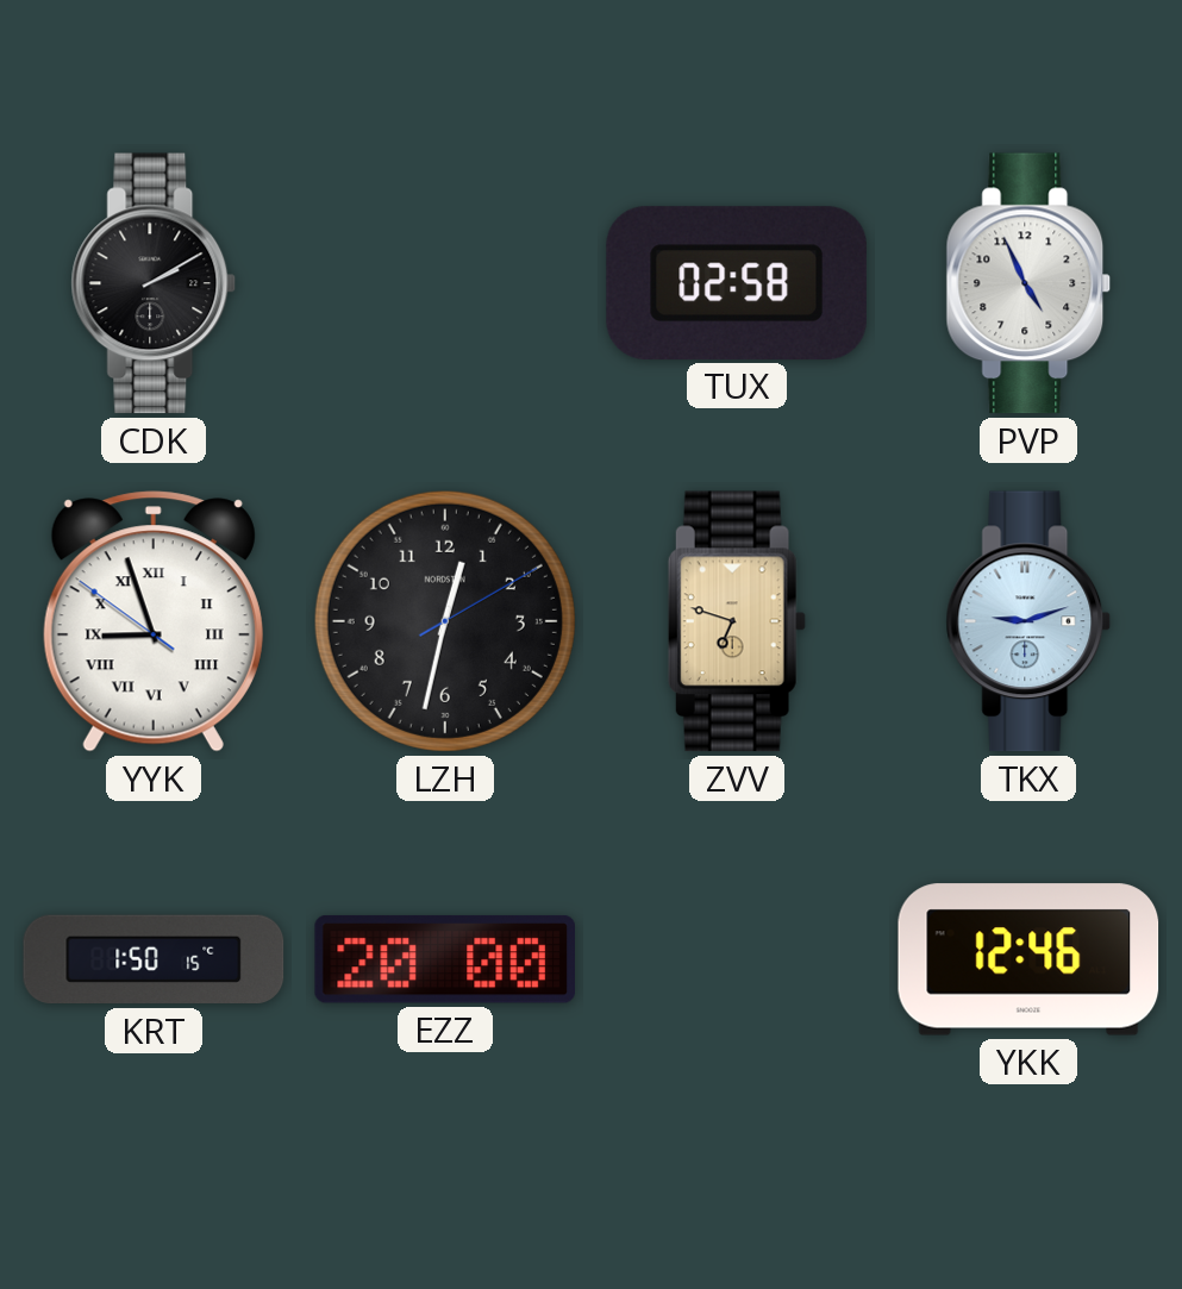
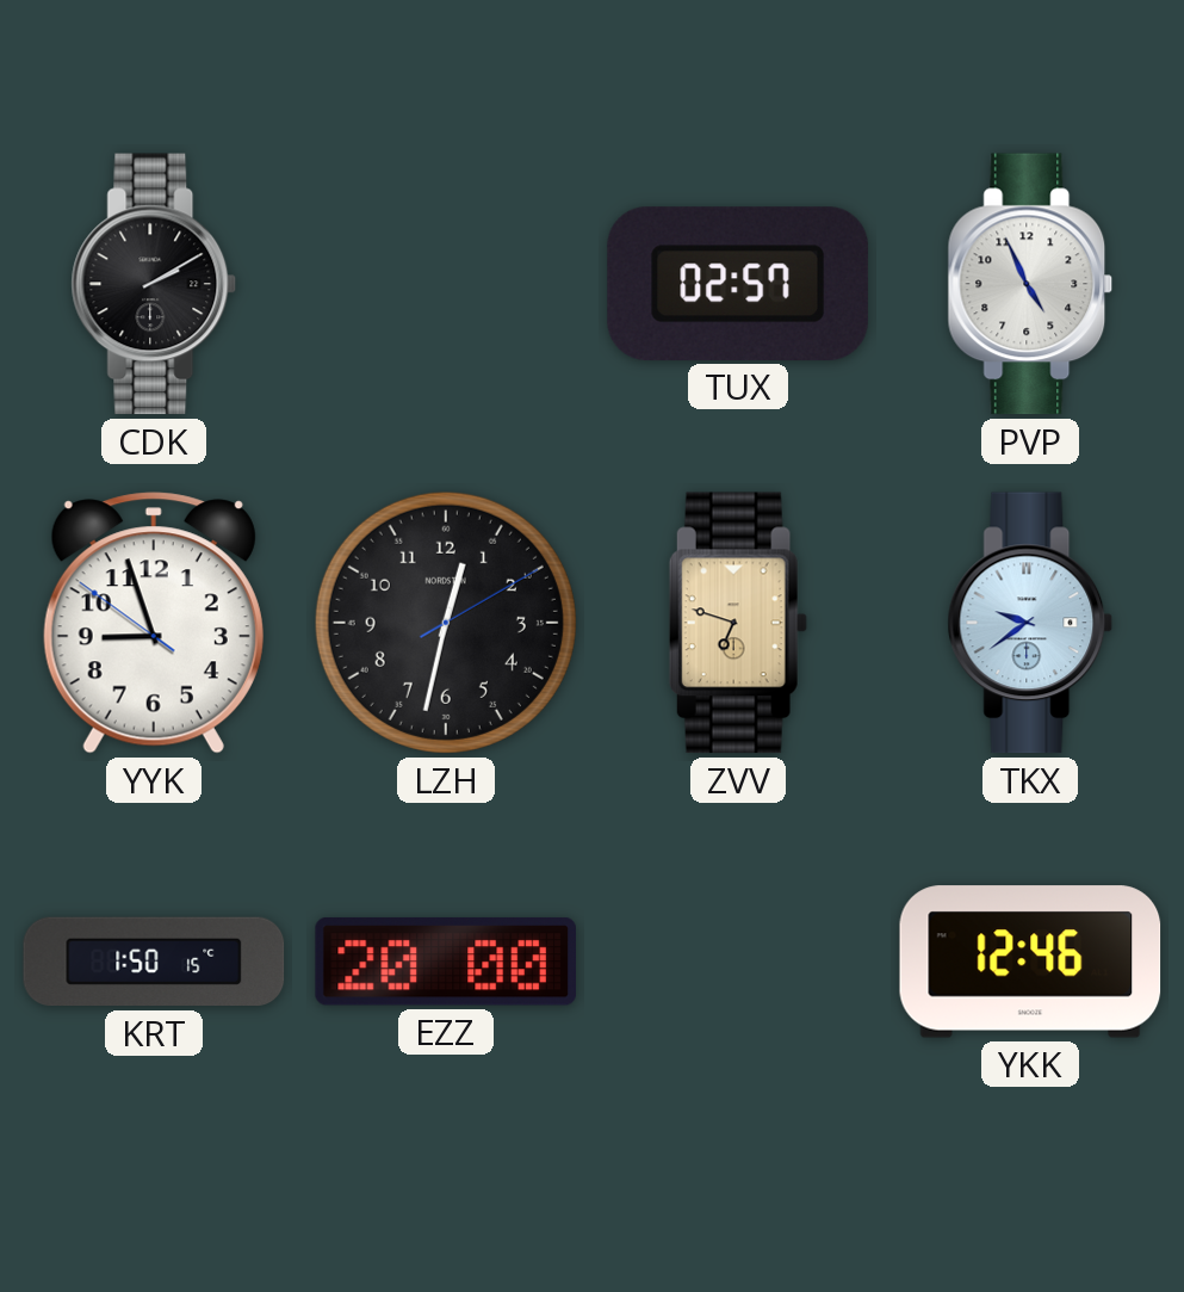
TUX: 02:58 -> 02:57
YYK numerals: Roman -> Arabic
TKX: 9:12 -> 9:39
